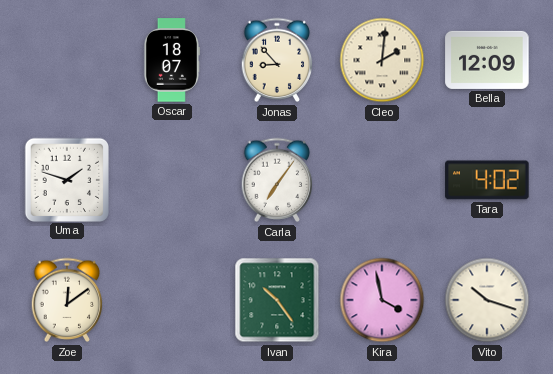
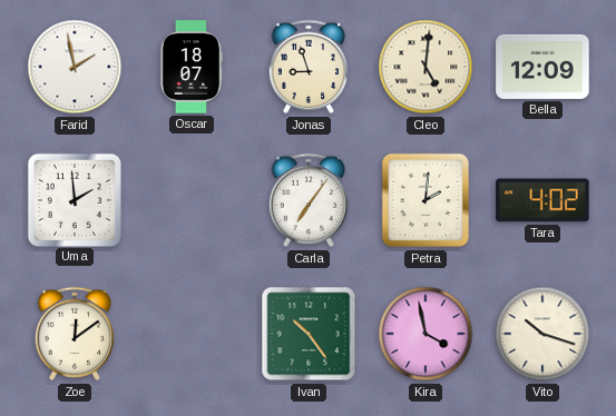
Farid: none -> 1:58
Jonas: 8:53 -> 8:57
Cleo: 2:01 -> 5:01
Uma: 1:48 -> 1:59
Petra: none -> 2:01
